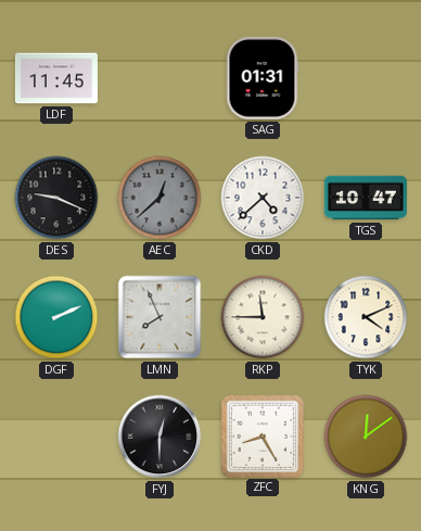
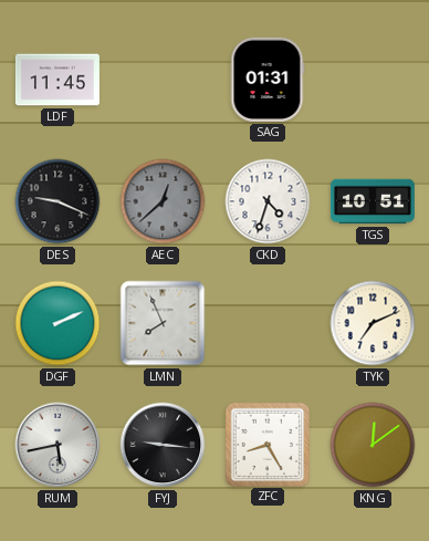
CKD: 4:38 -> 4:33
TGS: 10:47 -> 10:51
RKP: 11:45 -> none
TYK: 4:11 -> 7:11
RUM: none -> 5:43
FYJ: 12:30 -> 9:16
